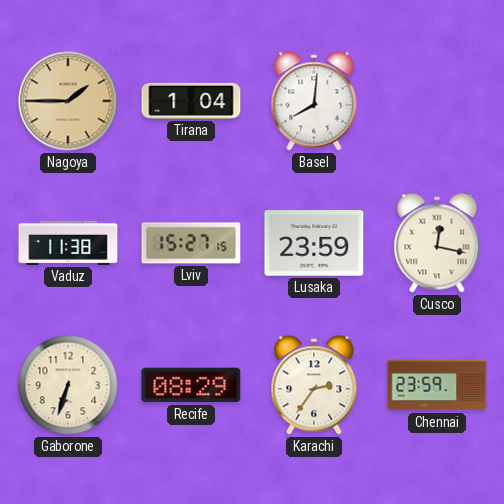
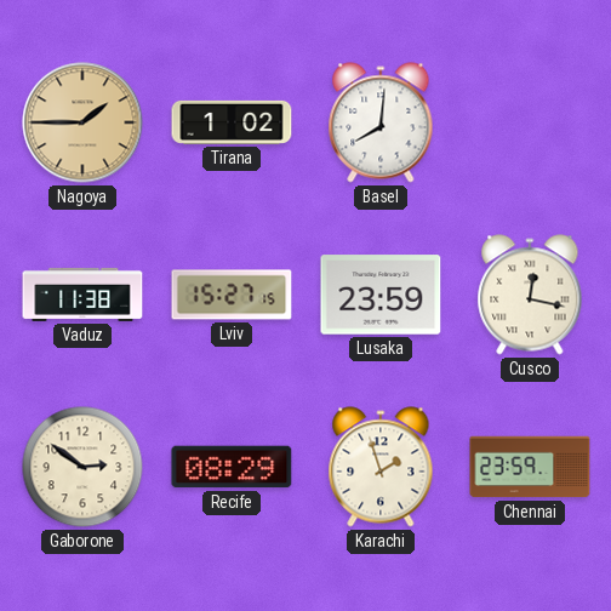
Tirana: 1:04 -> 1:02
Gaborone: 6:33 -> 2:51
Karachi: 2:36 -> 1:57
